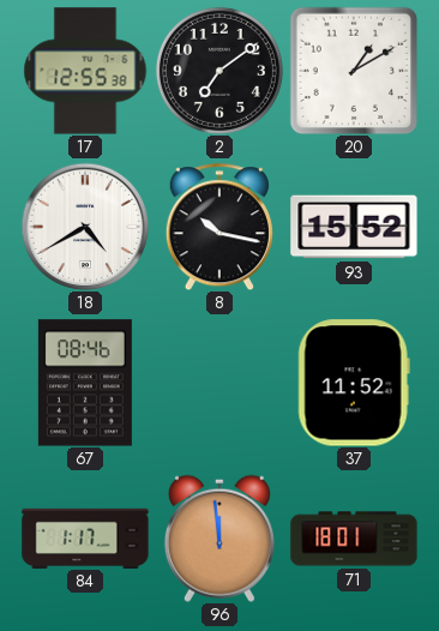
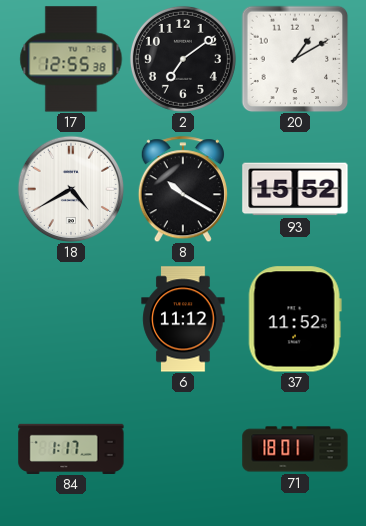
8: 10:17 -> 10:20
67: 08:46 -> none
6: none -> 11:12
96: 11:59 -> none
